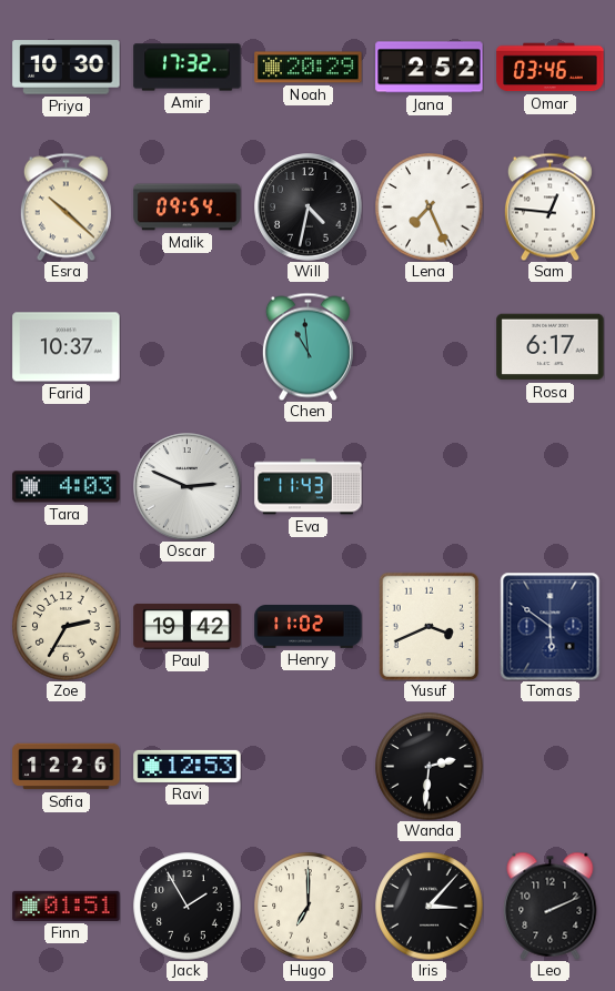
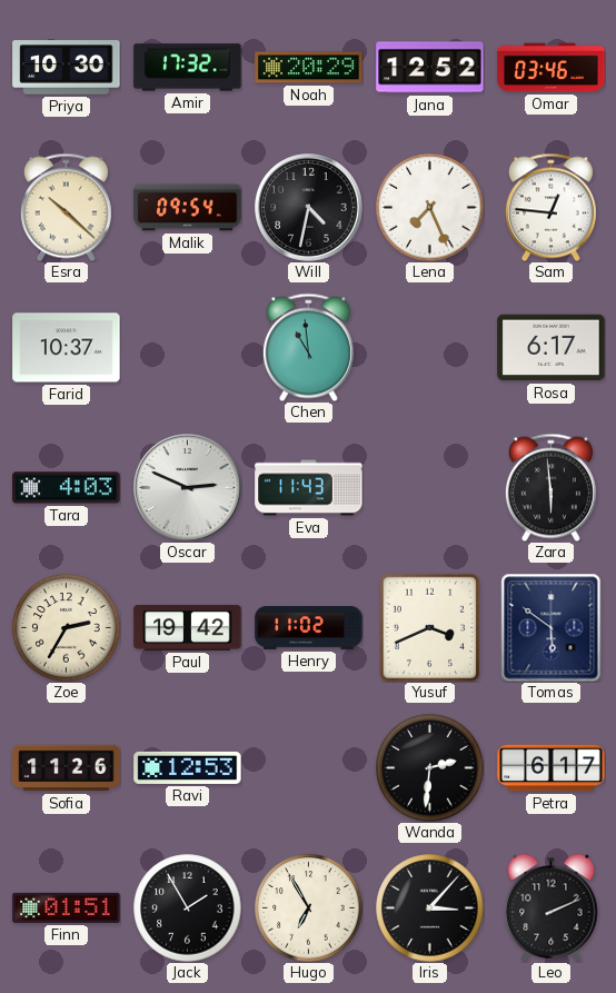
Jana: 2:52 -> 12:52
Zara: none -> 5:59
Sofia: 12:26 -> 11:26
Petra: none -> 6:17
Hugo: 7:00 -> 6:55
